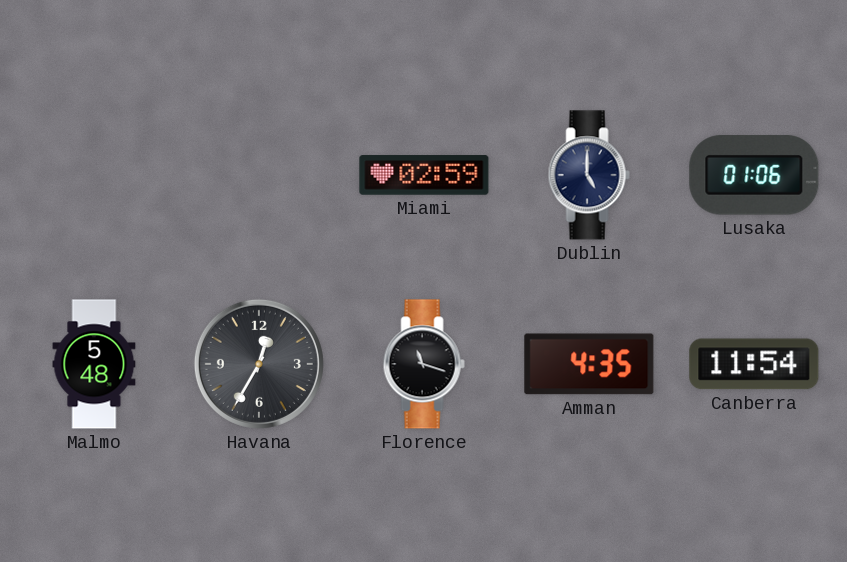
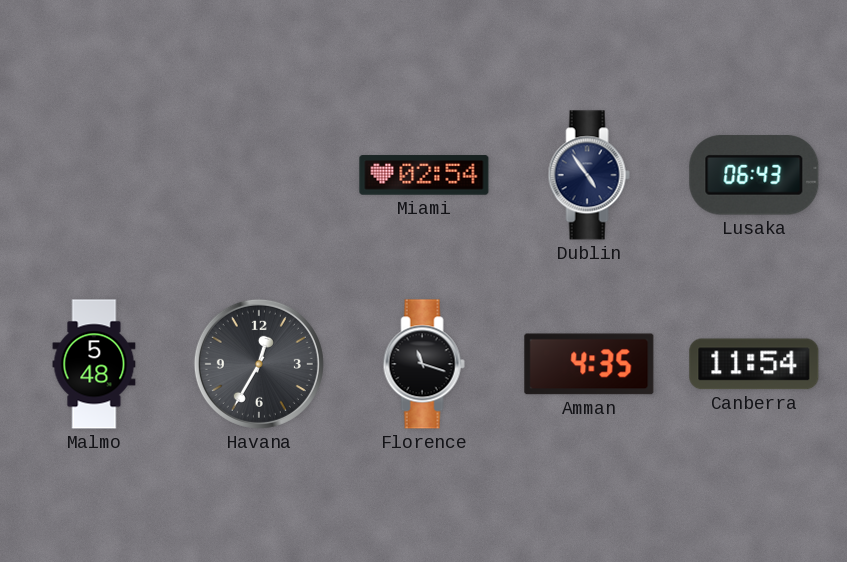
Miami: 02:59 -> 02:54
Dublin: 5:00 -> 4:54
Lusaka: 01:06 -> 06:43
